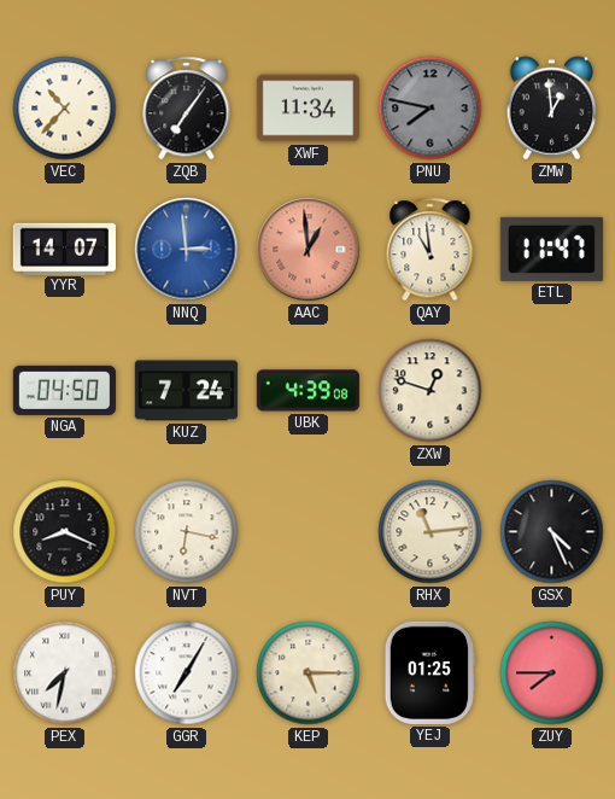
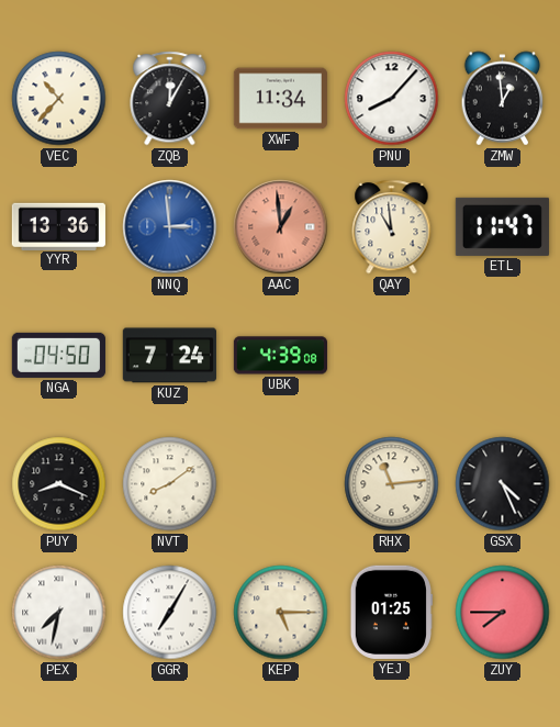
ZQB: 7:06 -> 12:05
PNU: 7:47 -> 8:07
PNU dial: grey -> white
YYR: 14:07 -> 13:36
ZXW: 12:48 -> none
NVT: 6:17 -> 8:09
